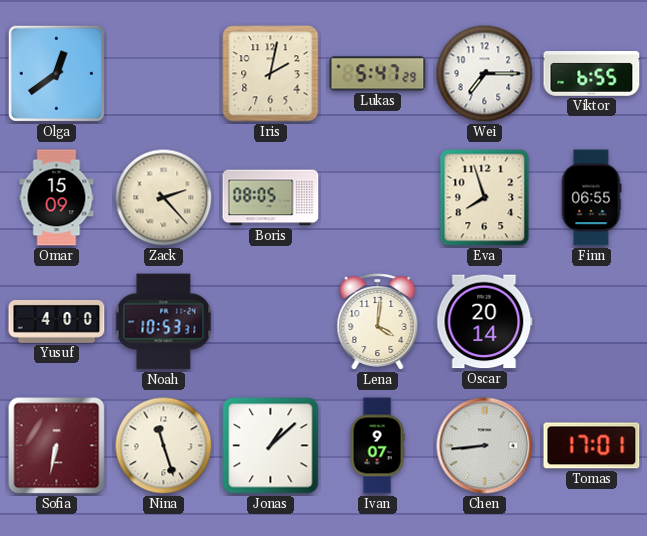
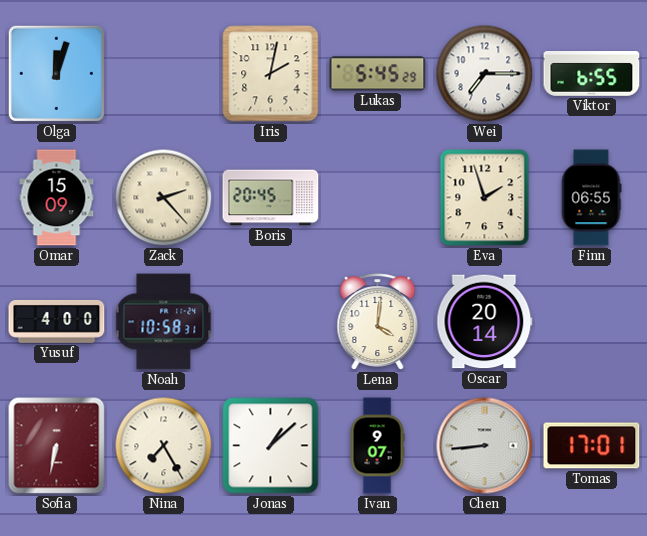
Olga: 12:39 -> 12:03
Lukas: 5:47 -> 5:45
Boris: 08:05 -> 20:45
Eva: 7:57 -> 1:57
Noah: 10:53 -> 10:58
Nina: 11:27 -> 7:25
